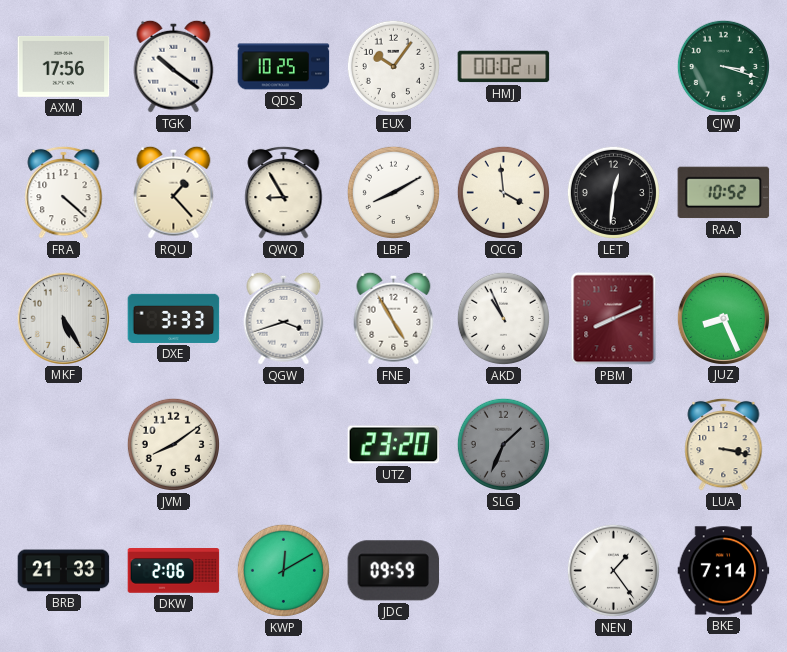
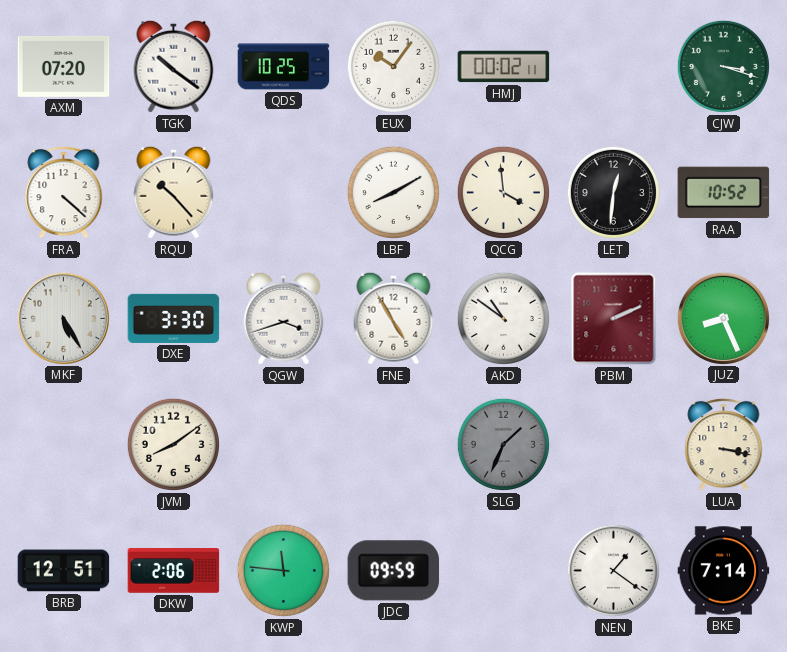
AXM: 17:56 -> 07:20
RQU: 1:23 -> 10:23
QWQ: 8:55 -> none
DXE: 3:33 -> 3:30
AKD: 10:56 -> 10:51
PBM: 8:11 -> 2:11
UTZ: 23:20 -> none
BRB: 21:33 -> 12:51
KWP: 12:10 -> 11:46
NEN: 1:24 -> 1:21
